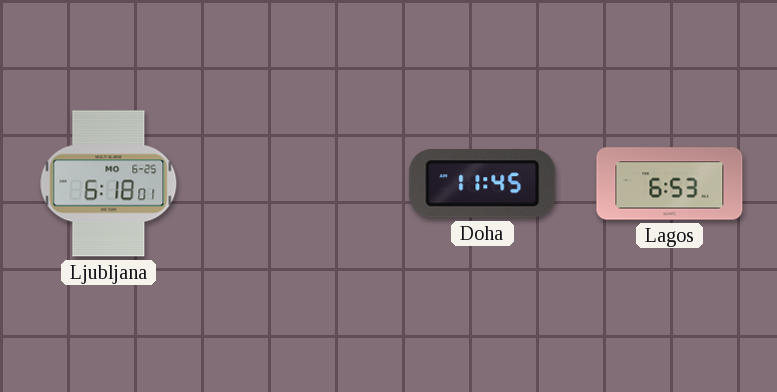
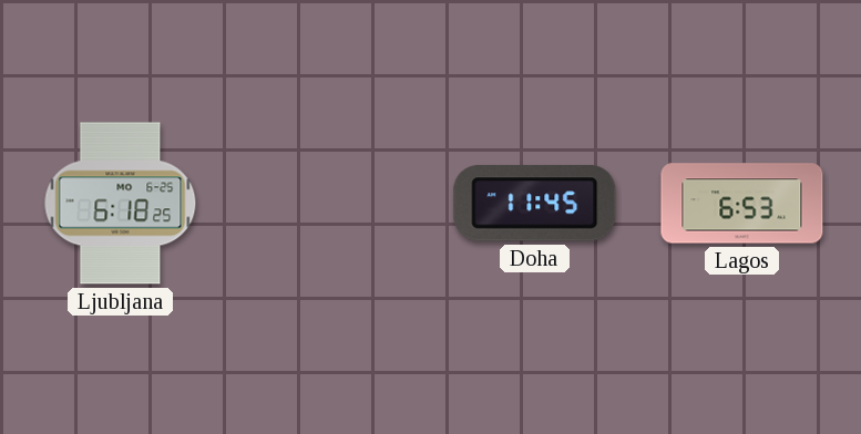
Ljubljana: 6:18:01 -> 6:18:25
